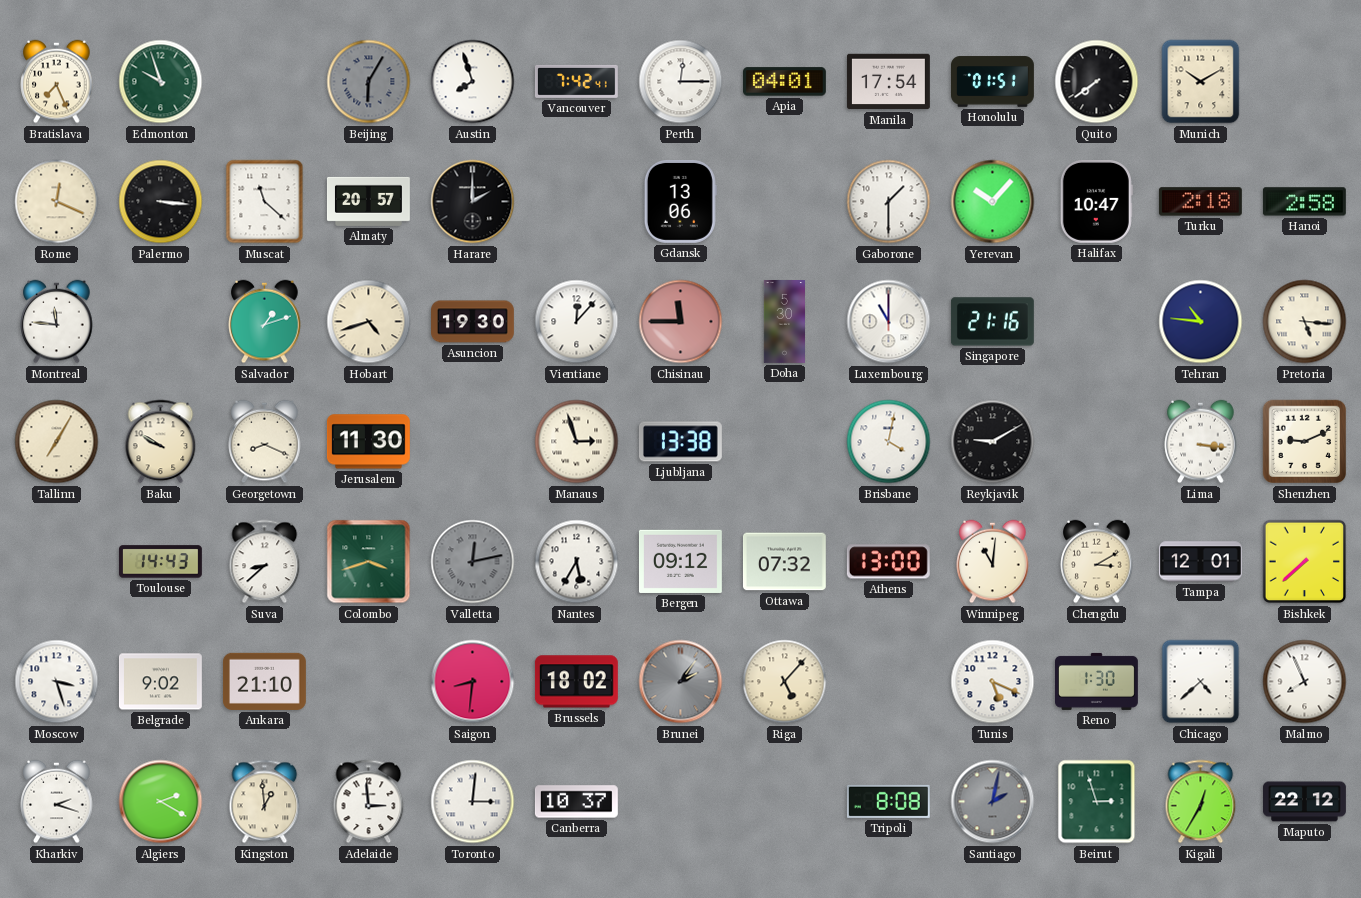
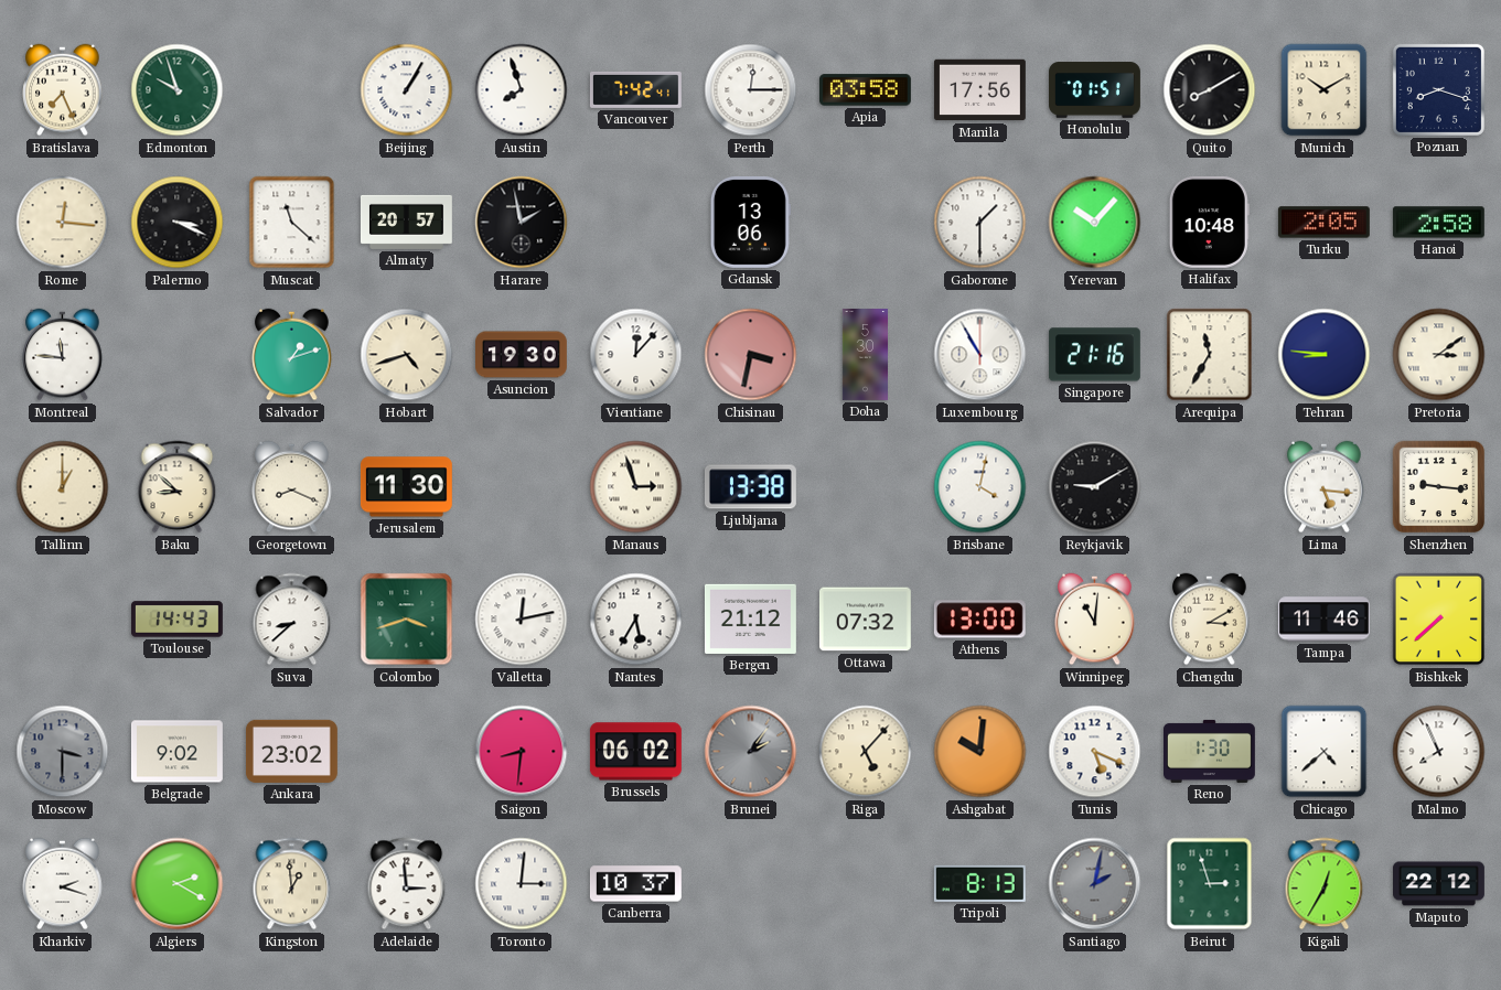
Beijing: 6:05 -> 1:05
Beijing dial: grey -> white
Apia: 04:01 -> 03:58
Manila: 17:54 -> 17:56
Quito: 7:39 -> 8:10
Poznan: none -> 8:18
Rome: 12:19 -> 12:16
Palermo: 3:16 -> 3:19
Harare: 2:00 -> 1:58
Halifax: 10:47 -> 10:48
Turku: 2:18 -> 2:05
Chisinau: 11:45 -> 3:32
Luxembourg: 11:00 -> 10:55
Arequipa: none -> 11:35
Tehran: 10:46 -> 8:46
Pretoria: 5:16 -> 3:09
Tallinn: 7:05 -> 1:00
Baku: 9:50 -> 8:52
Lima: 3:16 -> 5:16
Shenzhen: 9:11 -> 9:16
Valletta dial: grey -> white
Bergen: 09:12 -> 21:12
Tampa: 12:01 -> 11:46
Moscow: 3:27 -> 3:30
Moscow dial: white -> grey
Ankara: 21:10 -> 23:02
Brussels: 18:02 -> 06:02
Ashgabat: none -> 10:01
Tripoli: 8:08 -> 8:13
